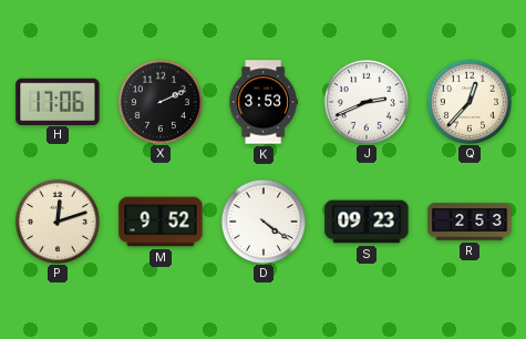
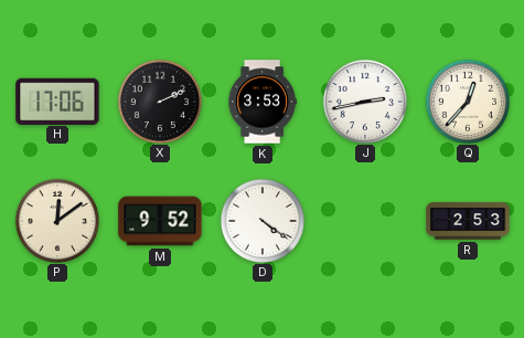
J: 2:41 -> 2:43
P: 12:12 -> 12:09
S: 09:23 -> none
